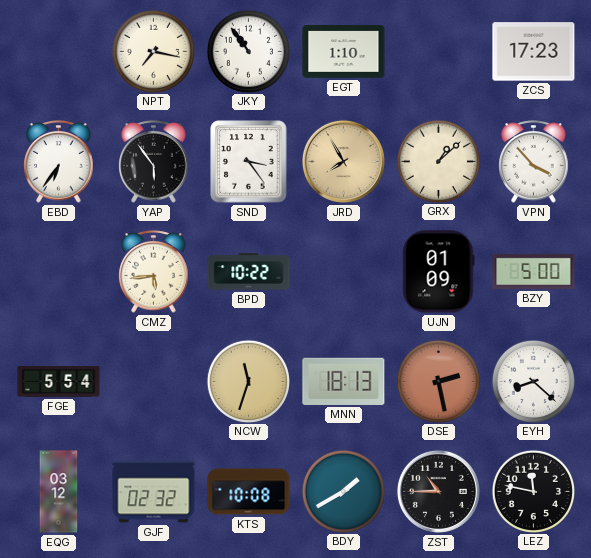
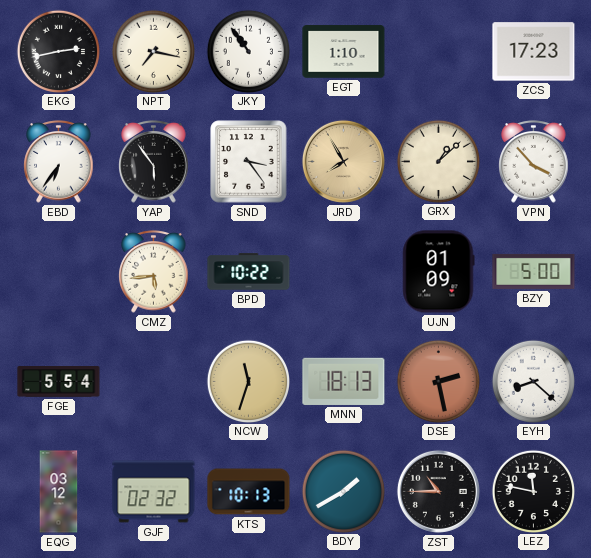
EKG: none -> 2:43
KTS: 10:08 -> 10:13
